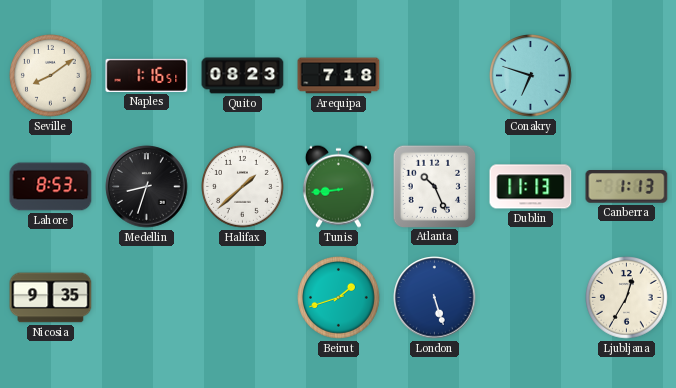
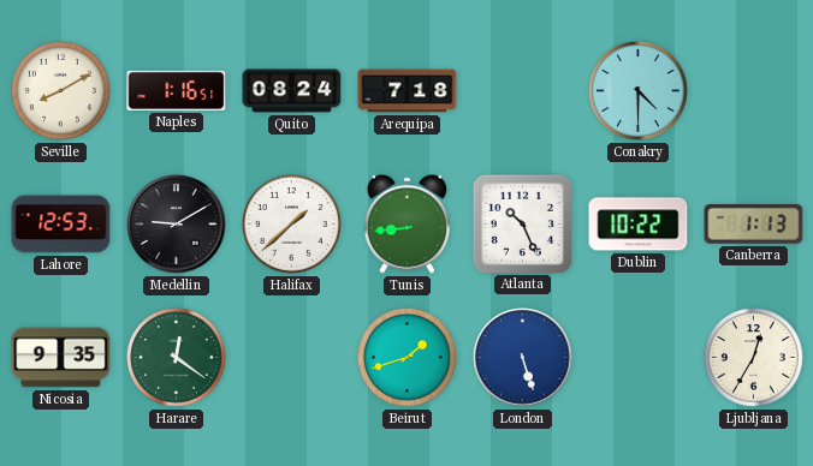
Seville: 8:09 -> 8:10
Quito: 08:23 -> 08:24
Conakry: 6:48 -> 4:30
Lahore: 8:53 -> 12:53
Medellin: 8:33 -> 9:10
Dublin: 11:13 -> 10:22
Harare: none -> 12:21
